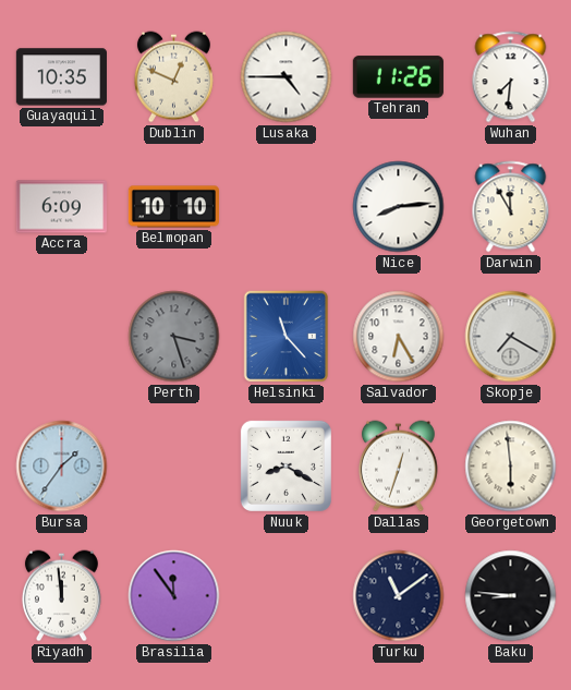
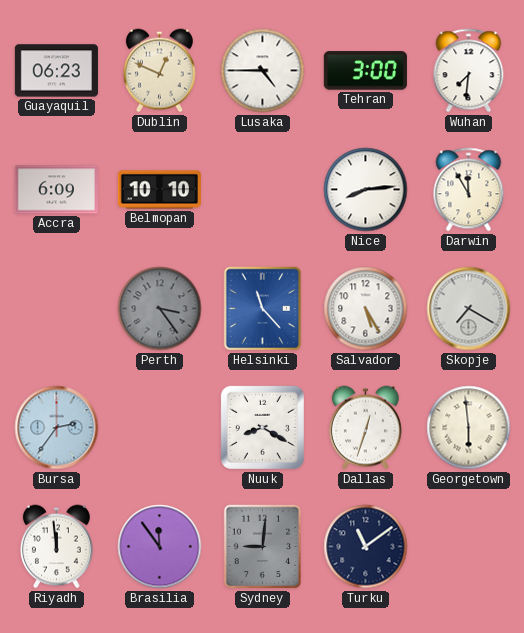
Guayaquil: 10:35 -> 06:23
Tehran: 11:26 -> 3:00
Perth: 3:27 -> 3:24
Salvador: 6:25 -> 5:25
Bursa: 1:36 -> 2:36
Sydney: none -> 9:01
Baku: 8:46 -> none
